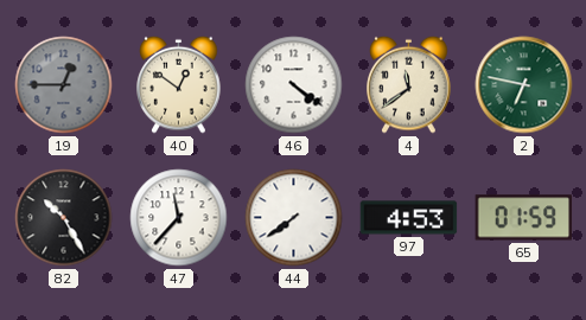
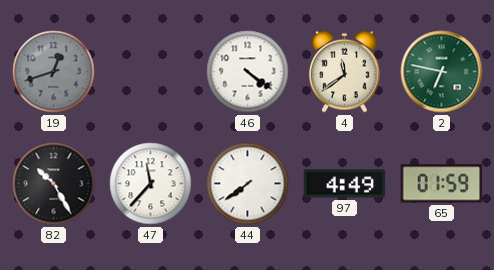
19: 12:45 -> 12:42
40: 12:51 -> none
97: 4:53 -> 4:49
